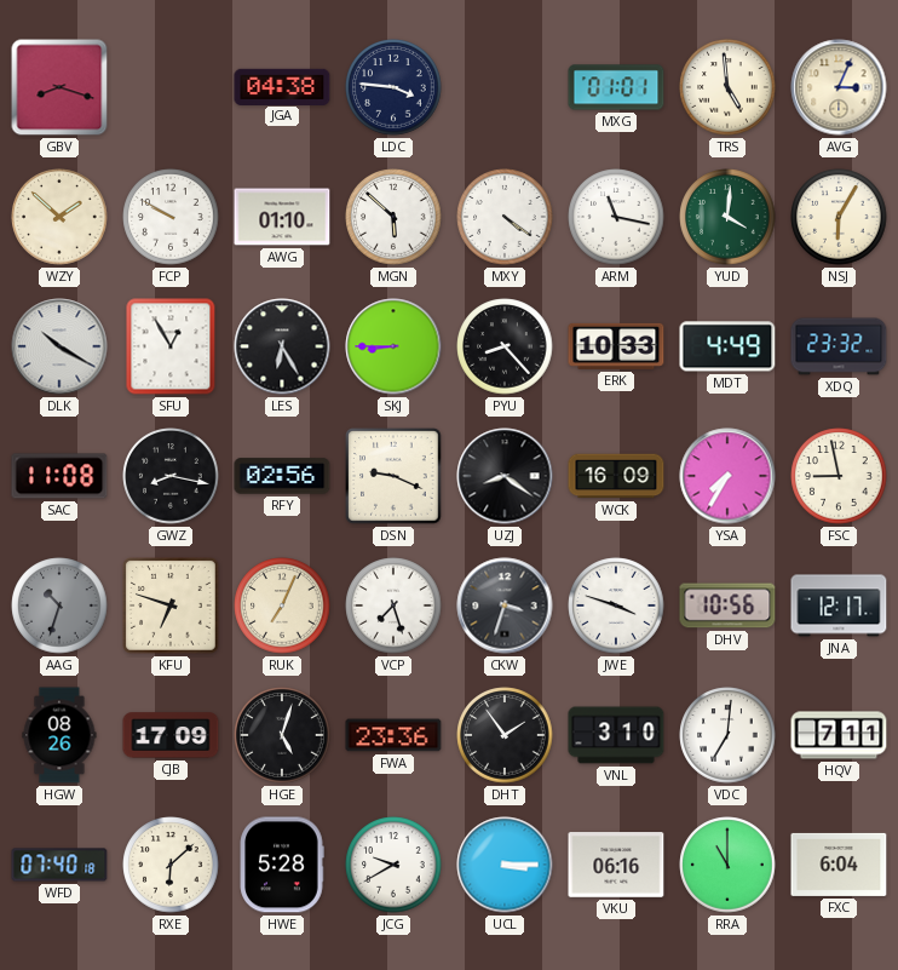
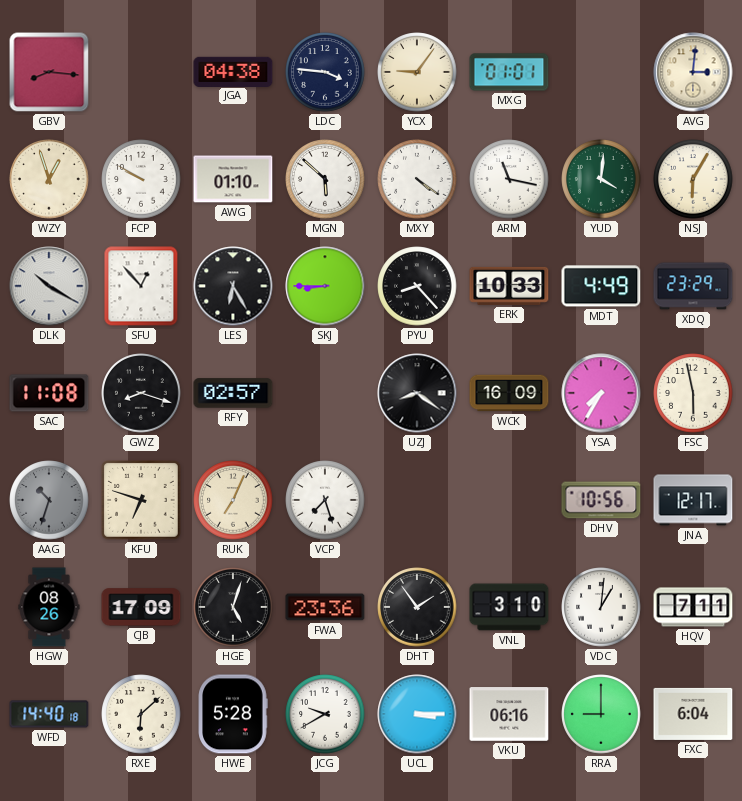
GBV: 8:18 -> 8:16
YCX: none -> 9:06
TRS: 4:59 -> none
AVG: 3:04 -> 3:01
WZY: 1:52 -> 12:57
SFU: 12:55 -> 12:53
XDQ: 23:32 -> 23:29
GWZ: 8:17 -> 8:18
RFY: 02:56 -> 02:57
DSN: 9:19 -> none
FSC: 8:58 -> 5:58
CKW: 3:33 -> none
JWE: 3:48 -> none
VDC: 7:01 -> 1:01
WFD: 07:40 -> 14:40
RRA: 11:00 -> 9:00
